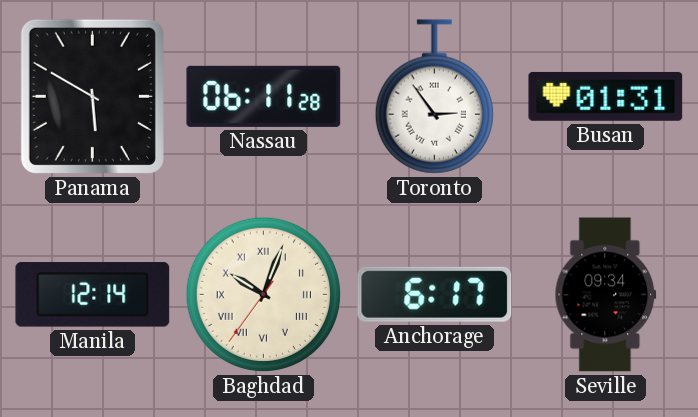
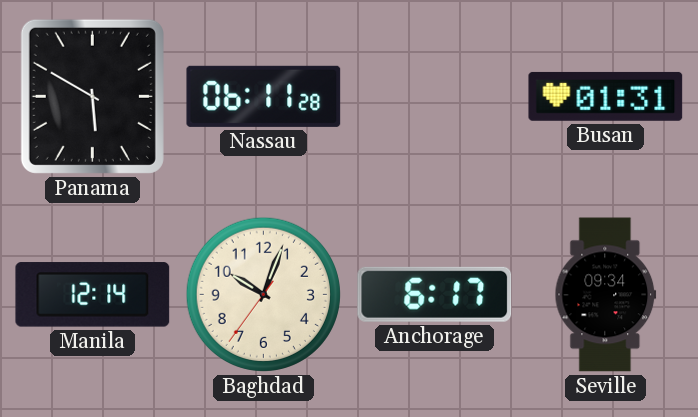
Toronto: 2:54 -> none
Baghdad numerals: Roman -> Arabic
